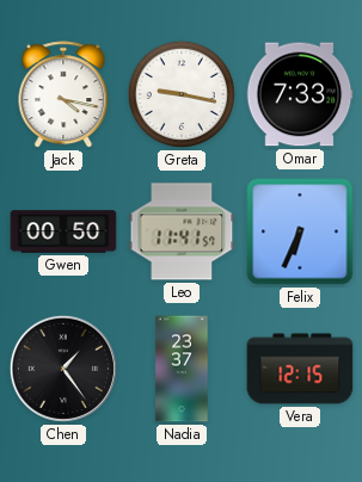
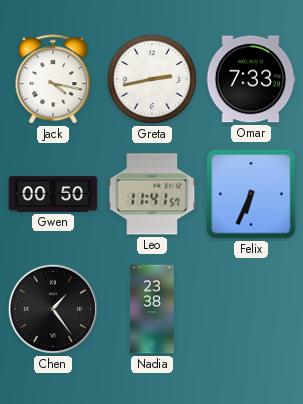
Greta: 9:17 -> 2:43
Nadia: 23:37 -> 23:38
Vera: 12:15 -> none
